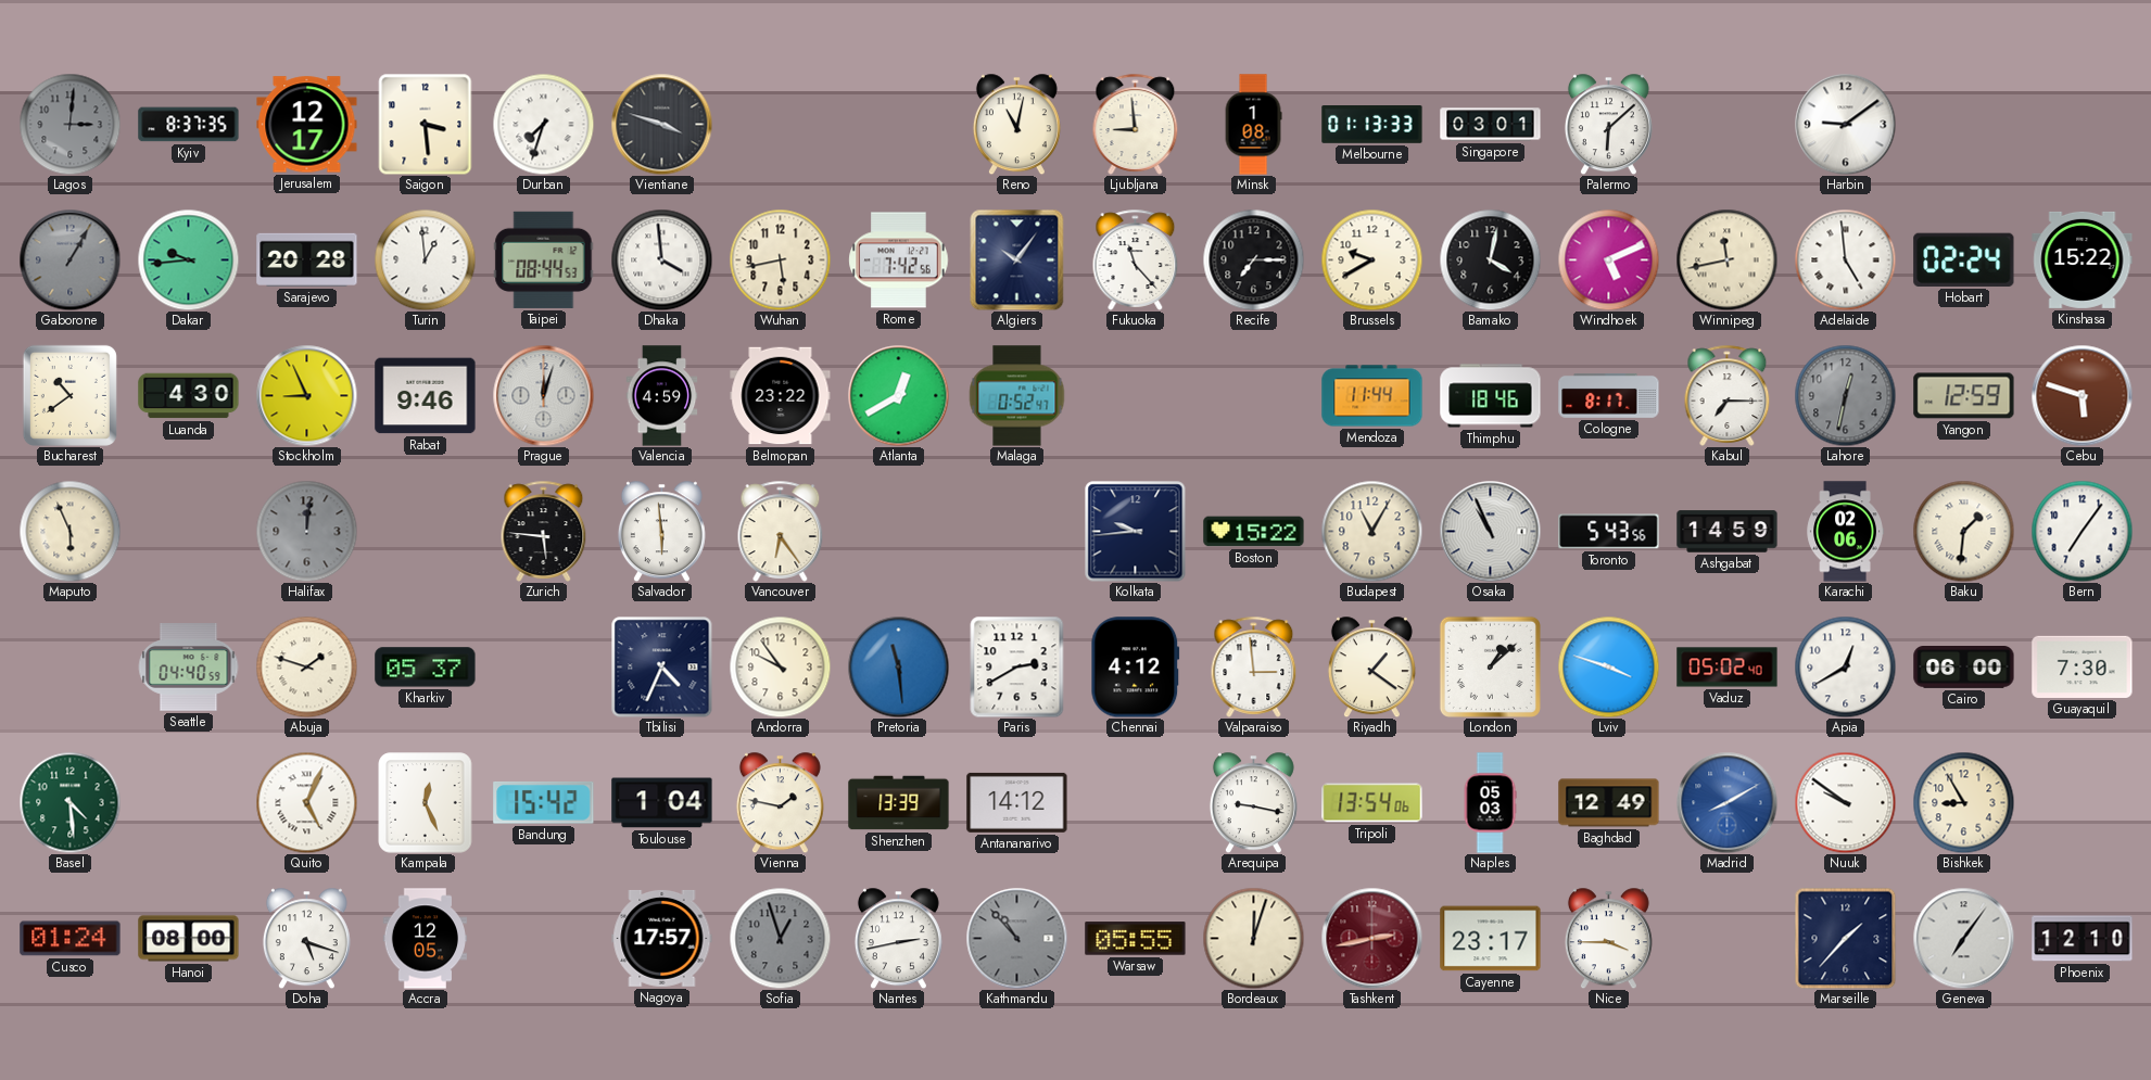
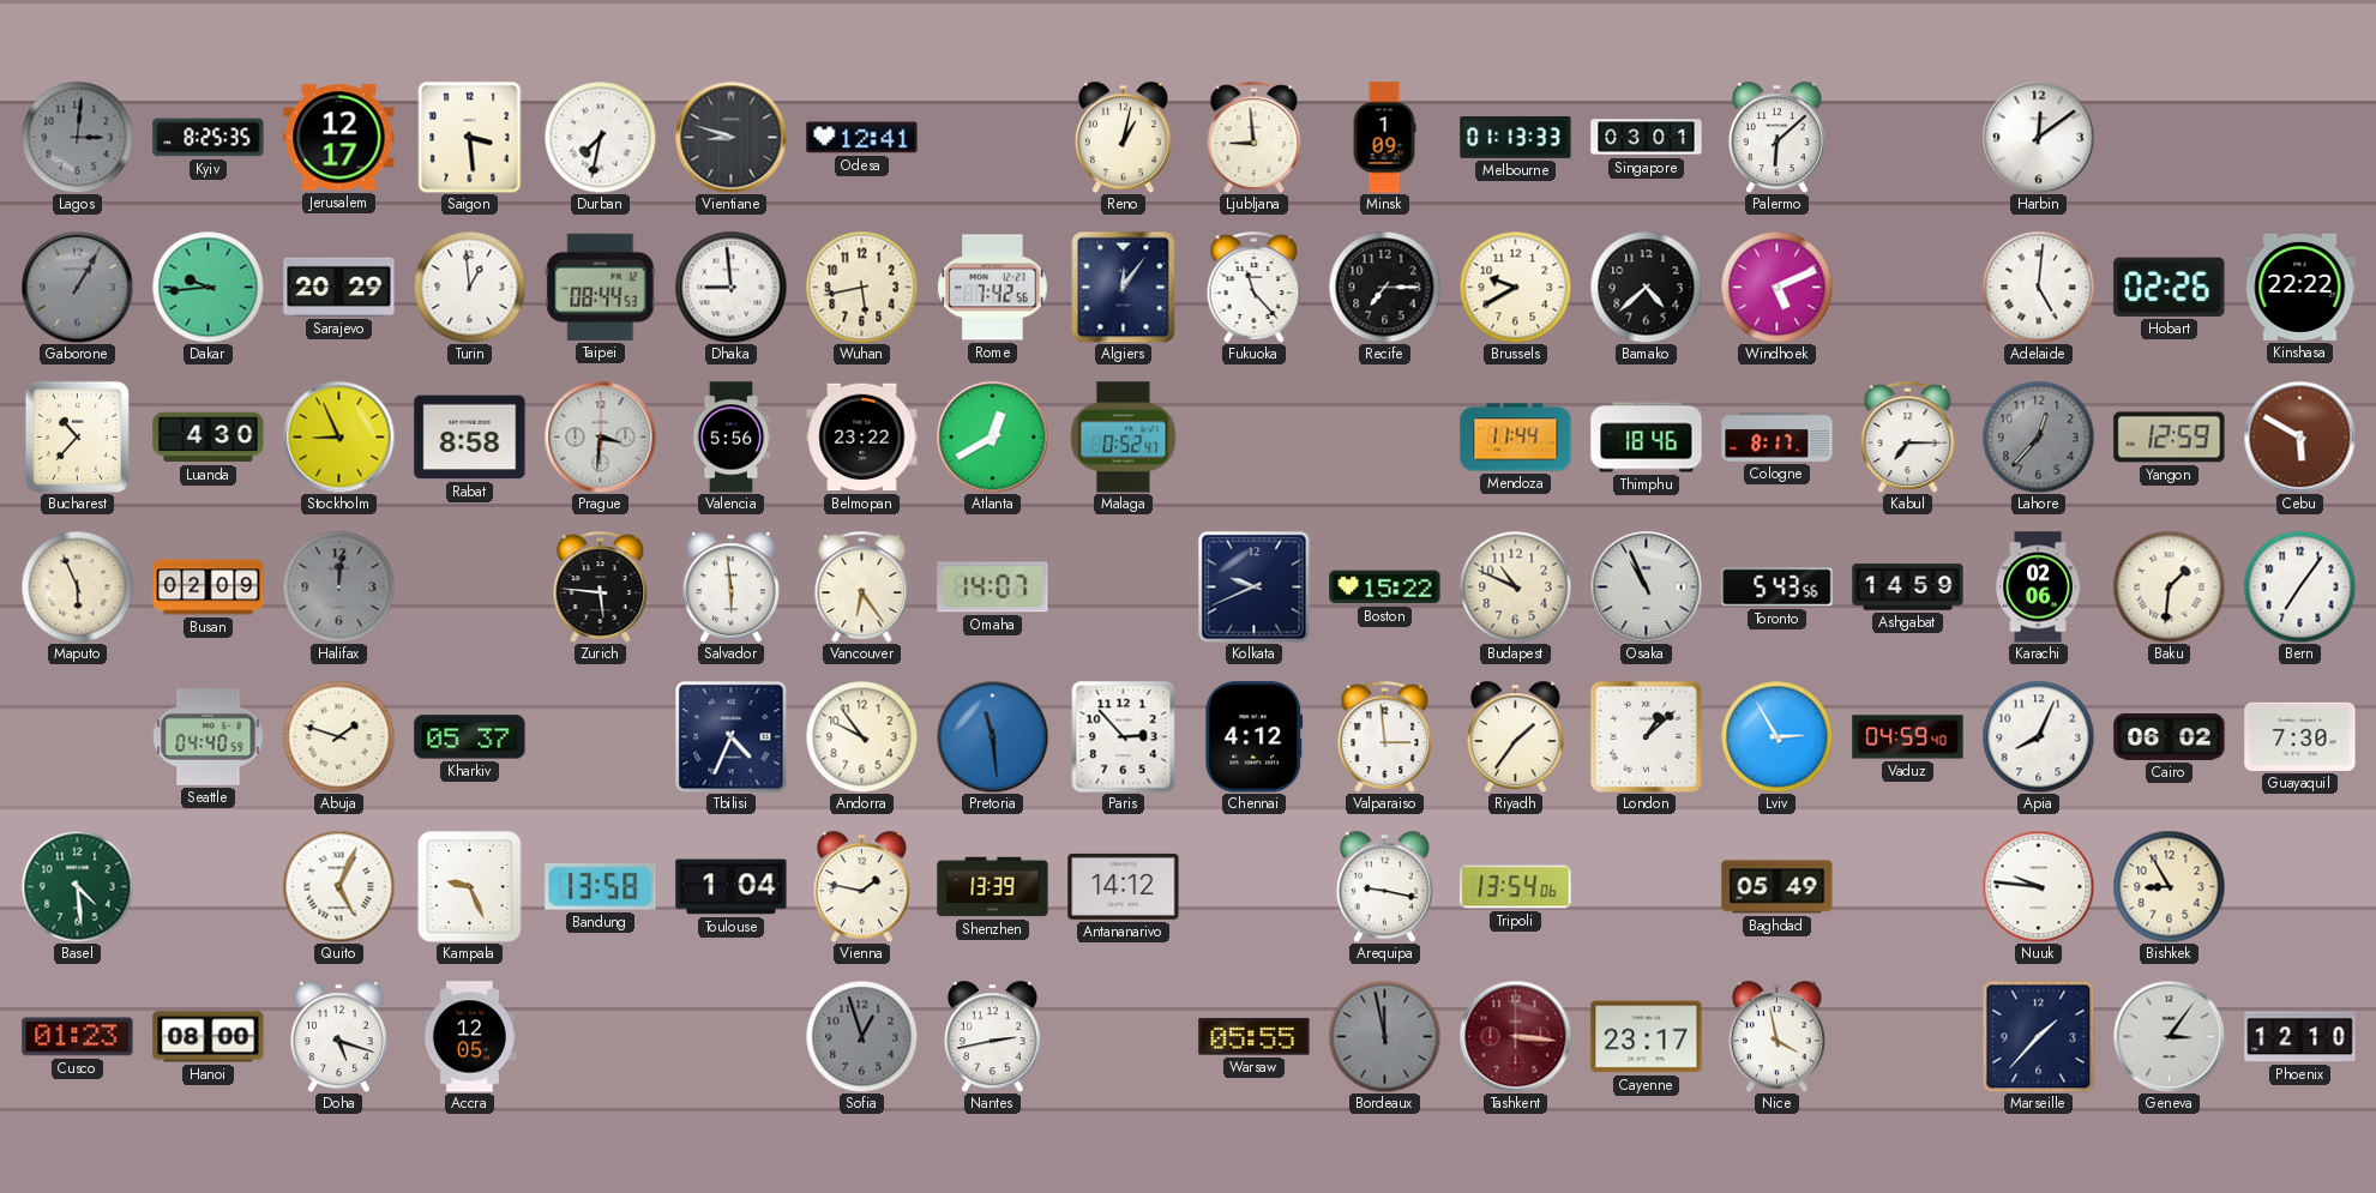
Kyiv: 8:37 -> 8:25
Durban: 7:33 -> 7:32
Vientiane: 3:48 -> 8:48
Odesa: none -> 12:41
Reno: 11:02 -> 1:02
Minsk: 1:08 -> 1:09
Harbin: 9:09 -> 12:09
Sarajevo: 20:28 -> 20:29
Dhaka: 3:59 -> 8:59
Algiers: 10:06 -> 12:06
Bamako: 4:02 -> 4:38
Winnipeg: 11:43 -> none
Adelaide: 4:59 -> 5:01
Hobart: 02:24 -> 02:26
Kinshasa: 15:22 -> 22:22
Bucharest: 10:39 -> 10:37
Rabat: 9:46 -> 8:58
Prague: 12:03 -> 3:31
Valencia: 4:59 -> 5:56
Lahore: 12:32 -> 12:37
Cebu: 5:48 -> 5:50
Busan: none -> 02:09
Omaha: none -> 14:07
Kolkata: 9:44 -> 9:41
Budapest: 11:05 -> 10:49
Paris: 2:40 -> 2:53
Riyadh: 1:21 -> 1:36
Lviv: 3:48 -> 2:55
Vaduz: 05:02 -> 04:59
Apia: 12:40 -> 8:04
Cairo: 06:00 -> 06:02
Kampala: 12:26 -> 9:26
Bandung: 15:42 -> 13:58
Naples: 05:03 -> none
Baghdad: 12:49 -> 05:49
Madrid: 8:10 -> none
Nuuk: 9:51 -> 9:46
Cusco: 01:24 -> 01:23
Nagoya: 17:57 -> none
Kathmandu: 10:53 -> none
Bordeaux: 12:03 -> 11:58
Bordeaux dial: cream -> grey
Tashkent: 2:43 -> 3:16
Nice: 3:45 -> 3:58
Geneva: 7:06 -> 3:06
